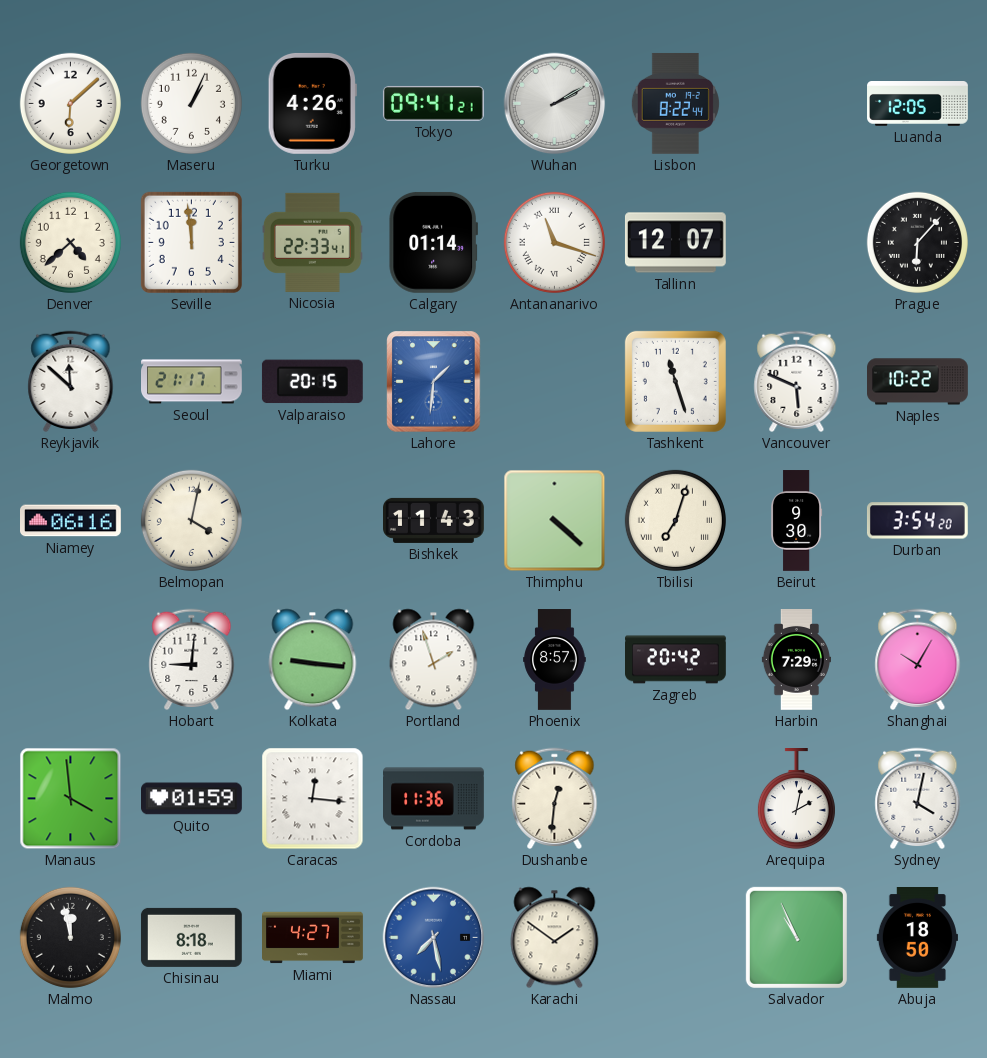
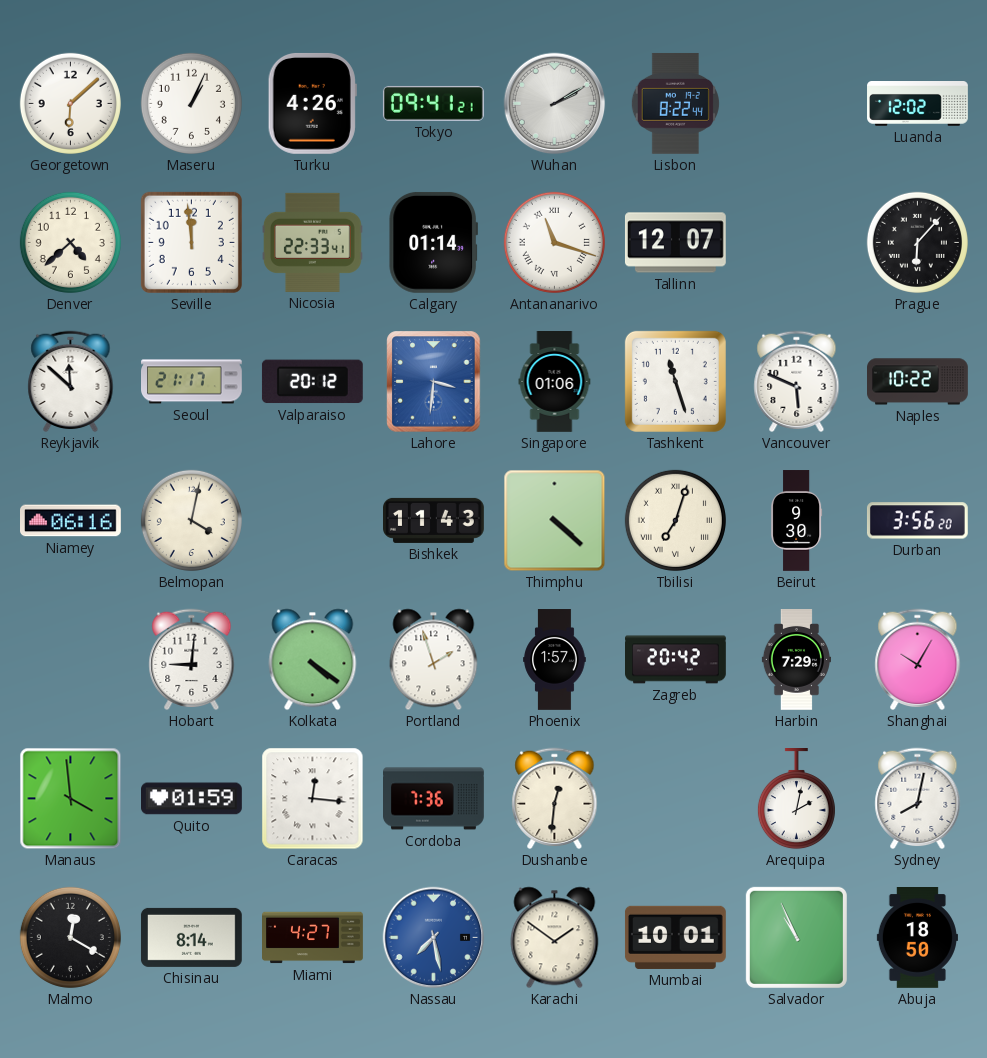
Luanda: 12:05 -> 12:02
Valparaiso: 20:15 -> 20:12
Lahore: 1:31 -> 3:31
Singapore: none -> 01:06
Durban: 3:54 -> 3:56
Kolkata: 9:16 -> 4:21
Phoenix: 8:57 -> 1:57
Cordoba: 11:36 -> 7:36
Sydney: 4:02 -> 8:02
Malmo: 11:58 -> 12:20
Chisinau: 8:18 -> 8:14
Mumbai: none -> 10:01
